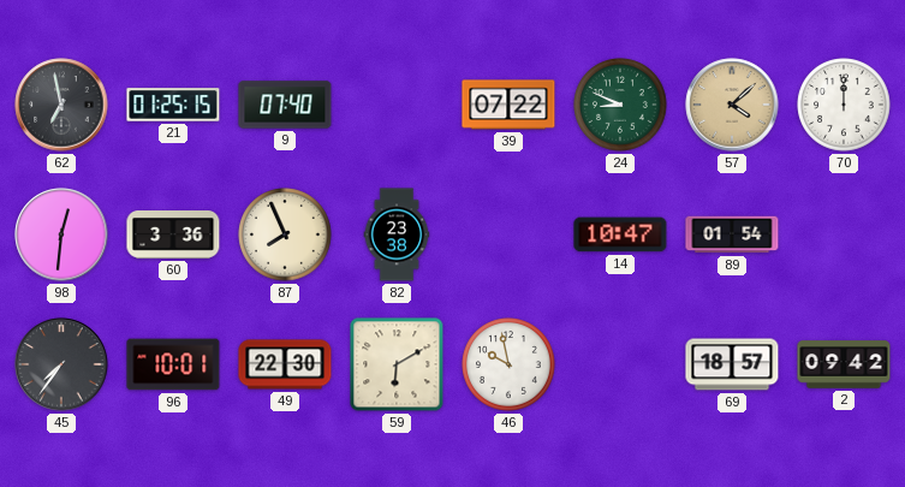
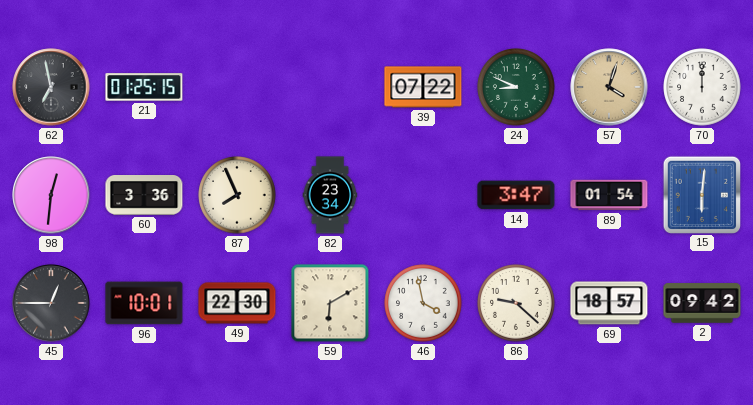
9: 07:40 -> none
57: 4:08 -> 4:03
82: 23:38 -> 23:34
14: 10:47 -> 3:47
15: none -> 6:01
45: 7:36 -> 12:45
46: 9:58 -> 3:58
86: none -> 9:22
